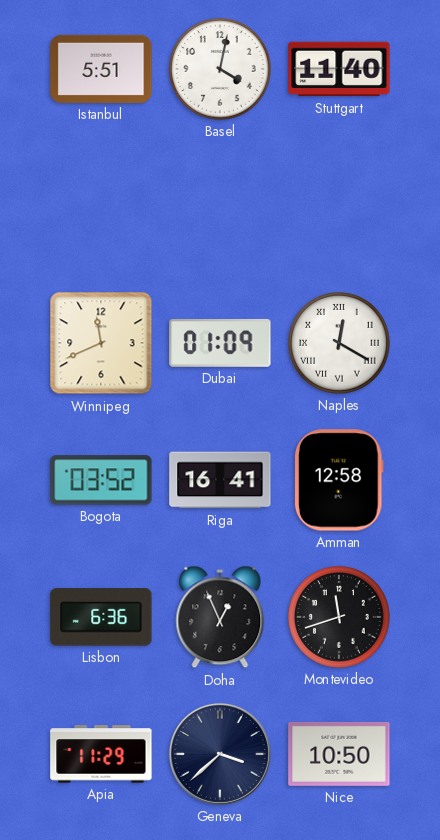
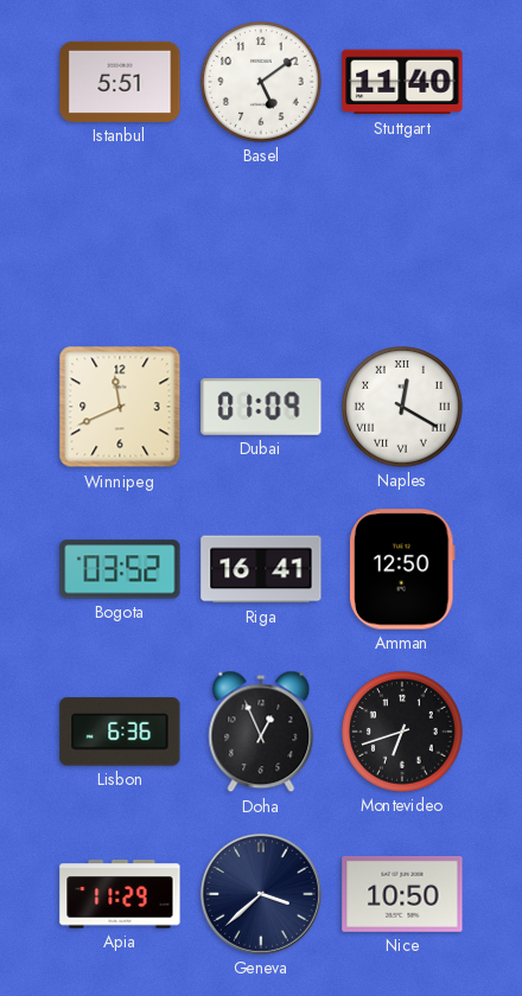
Basel: 4:02 -> 5:09
Amman: 12:58 -> 12:50
Montevideo: 11:42 -> 6:42
